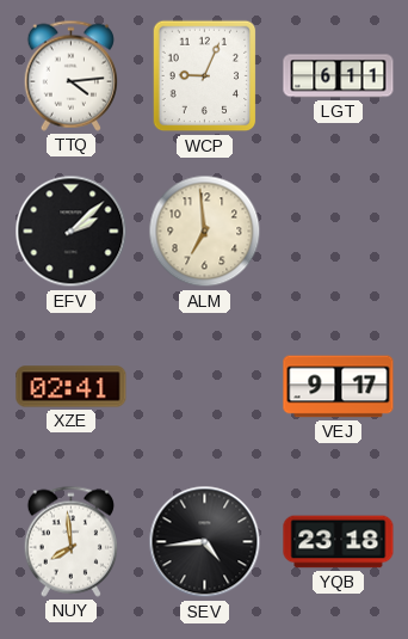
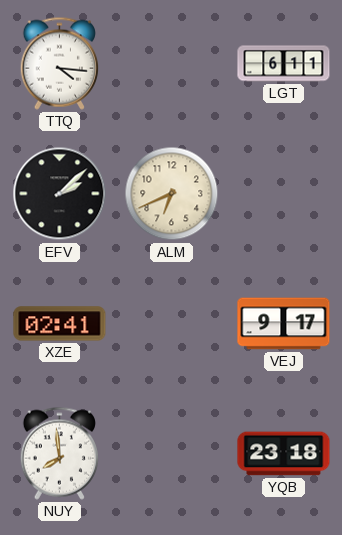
TTQ: 4:14 -> 4:16
WCP: 9:04 -> none
ALM: 6:59 -> 6:41
SEV: 4:44 -> none
